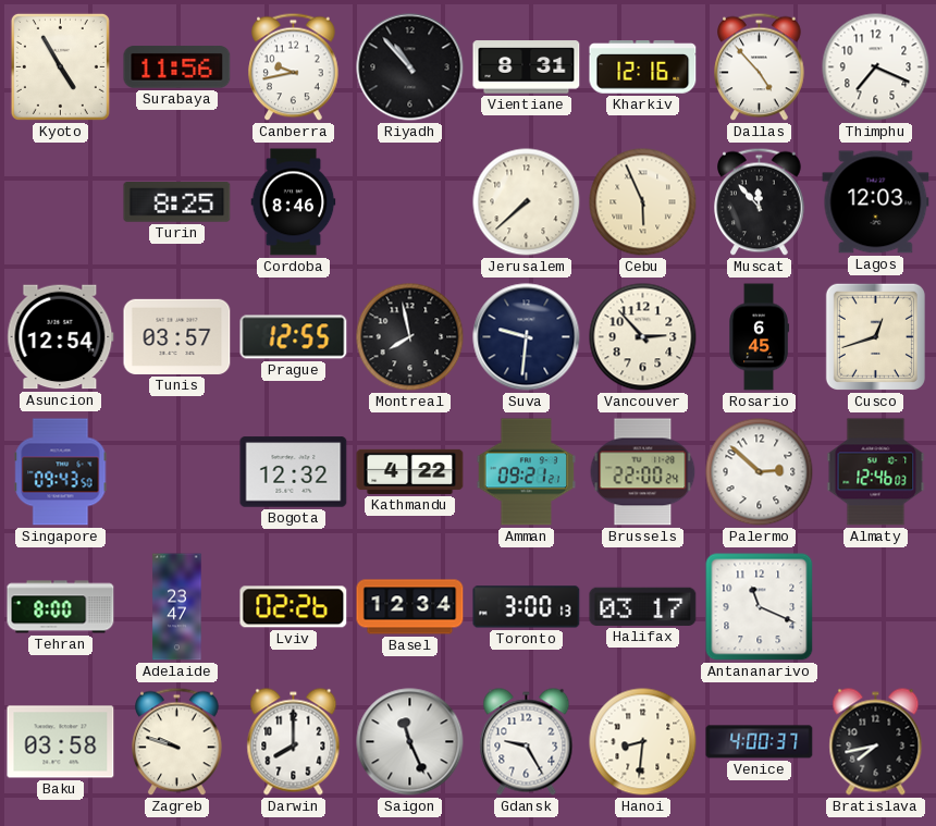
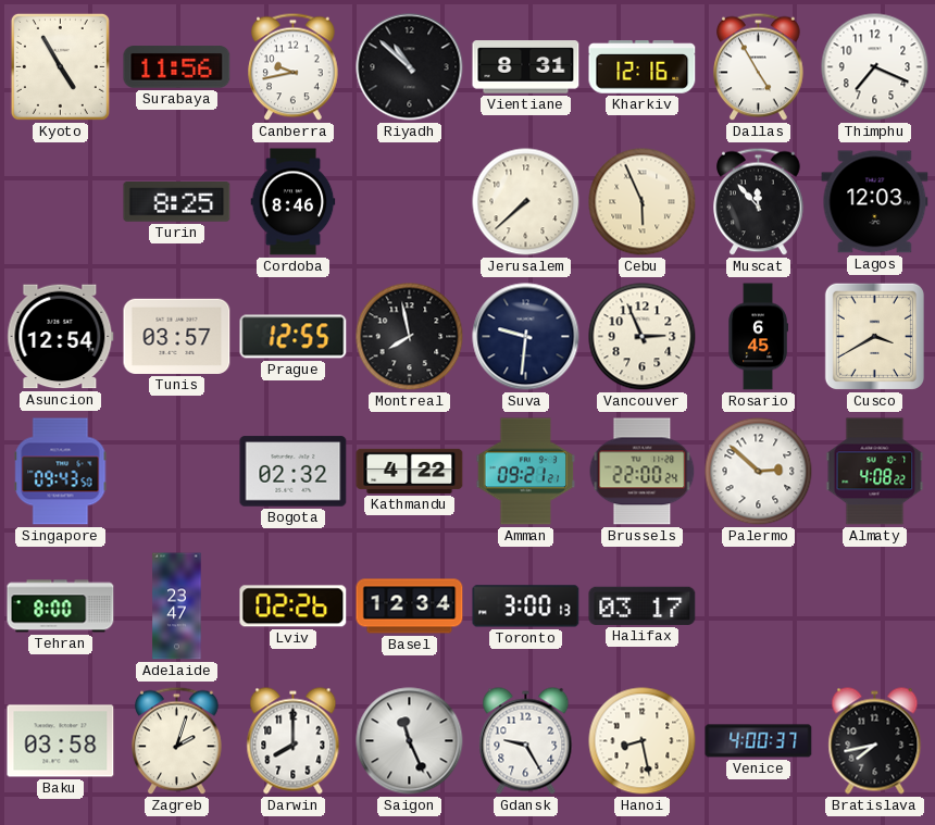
Riyadh: 10:53 -> 10:52
Dallas: 4:53 -> 4:55
Vancouver: 2:53 -> 2:56
Cusco: 12:42 -> 3:40
Bogota: 12:32 -> 02:32
Almaty: 12:46 -> 4:08
Antananarivo: 11:19 -> none
Zagreb: 9:48 -> 2:03
Hanoi: 8:31 -> 8:28
